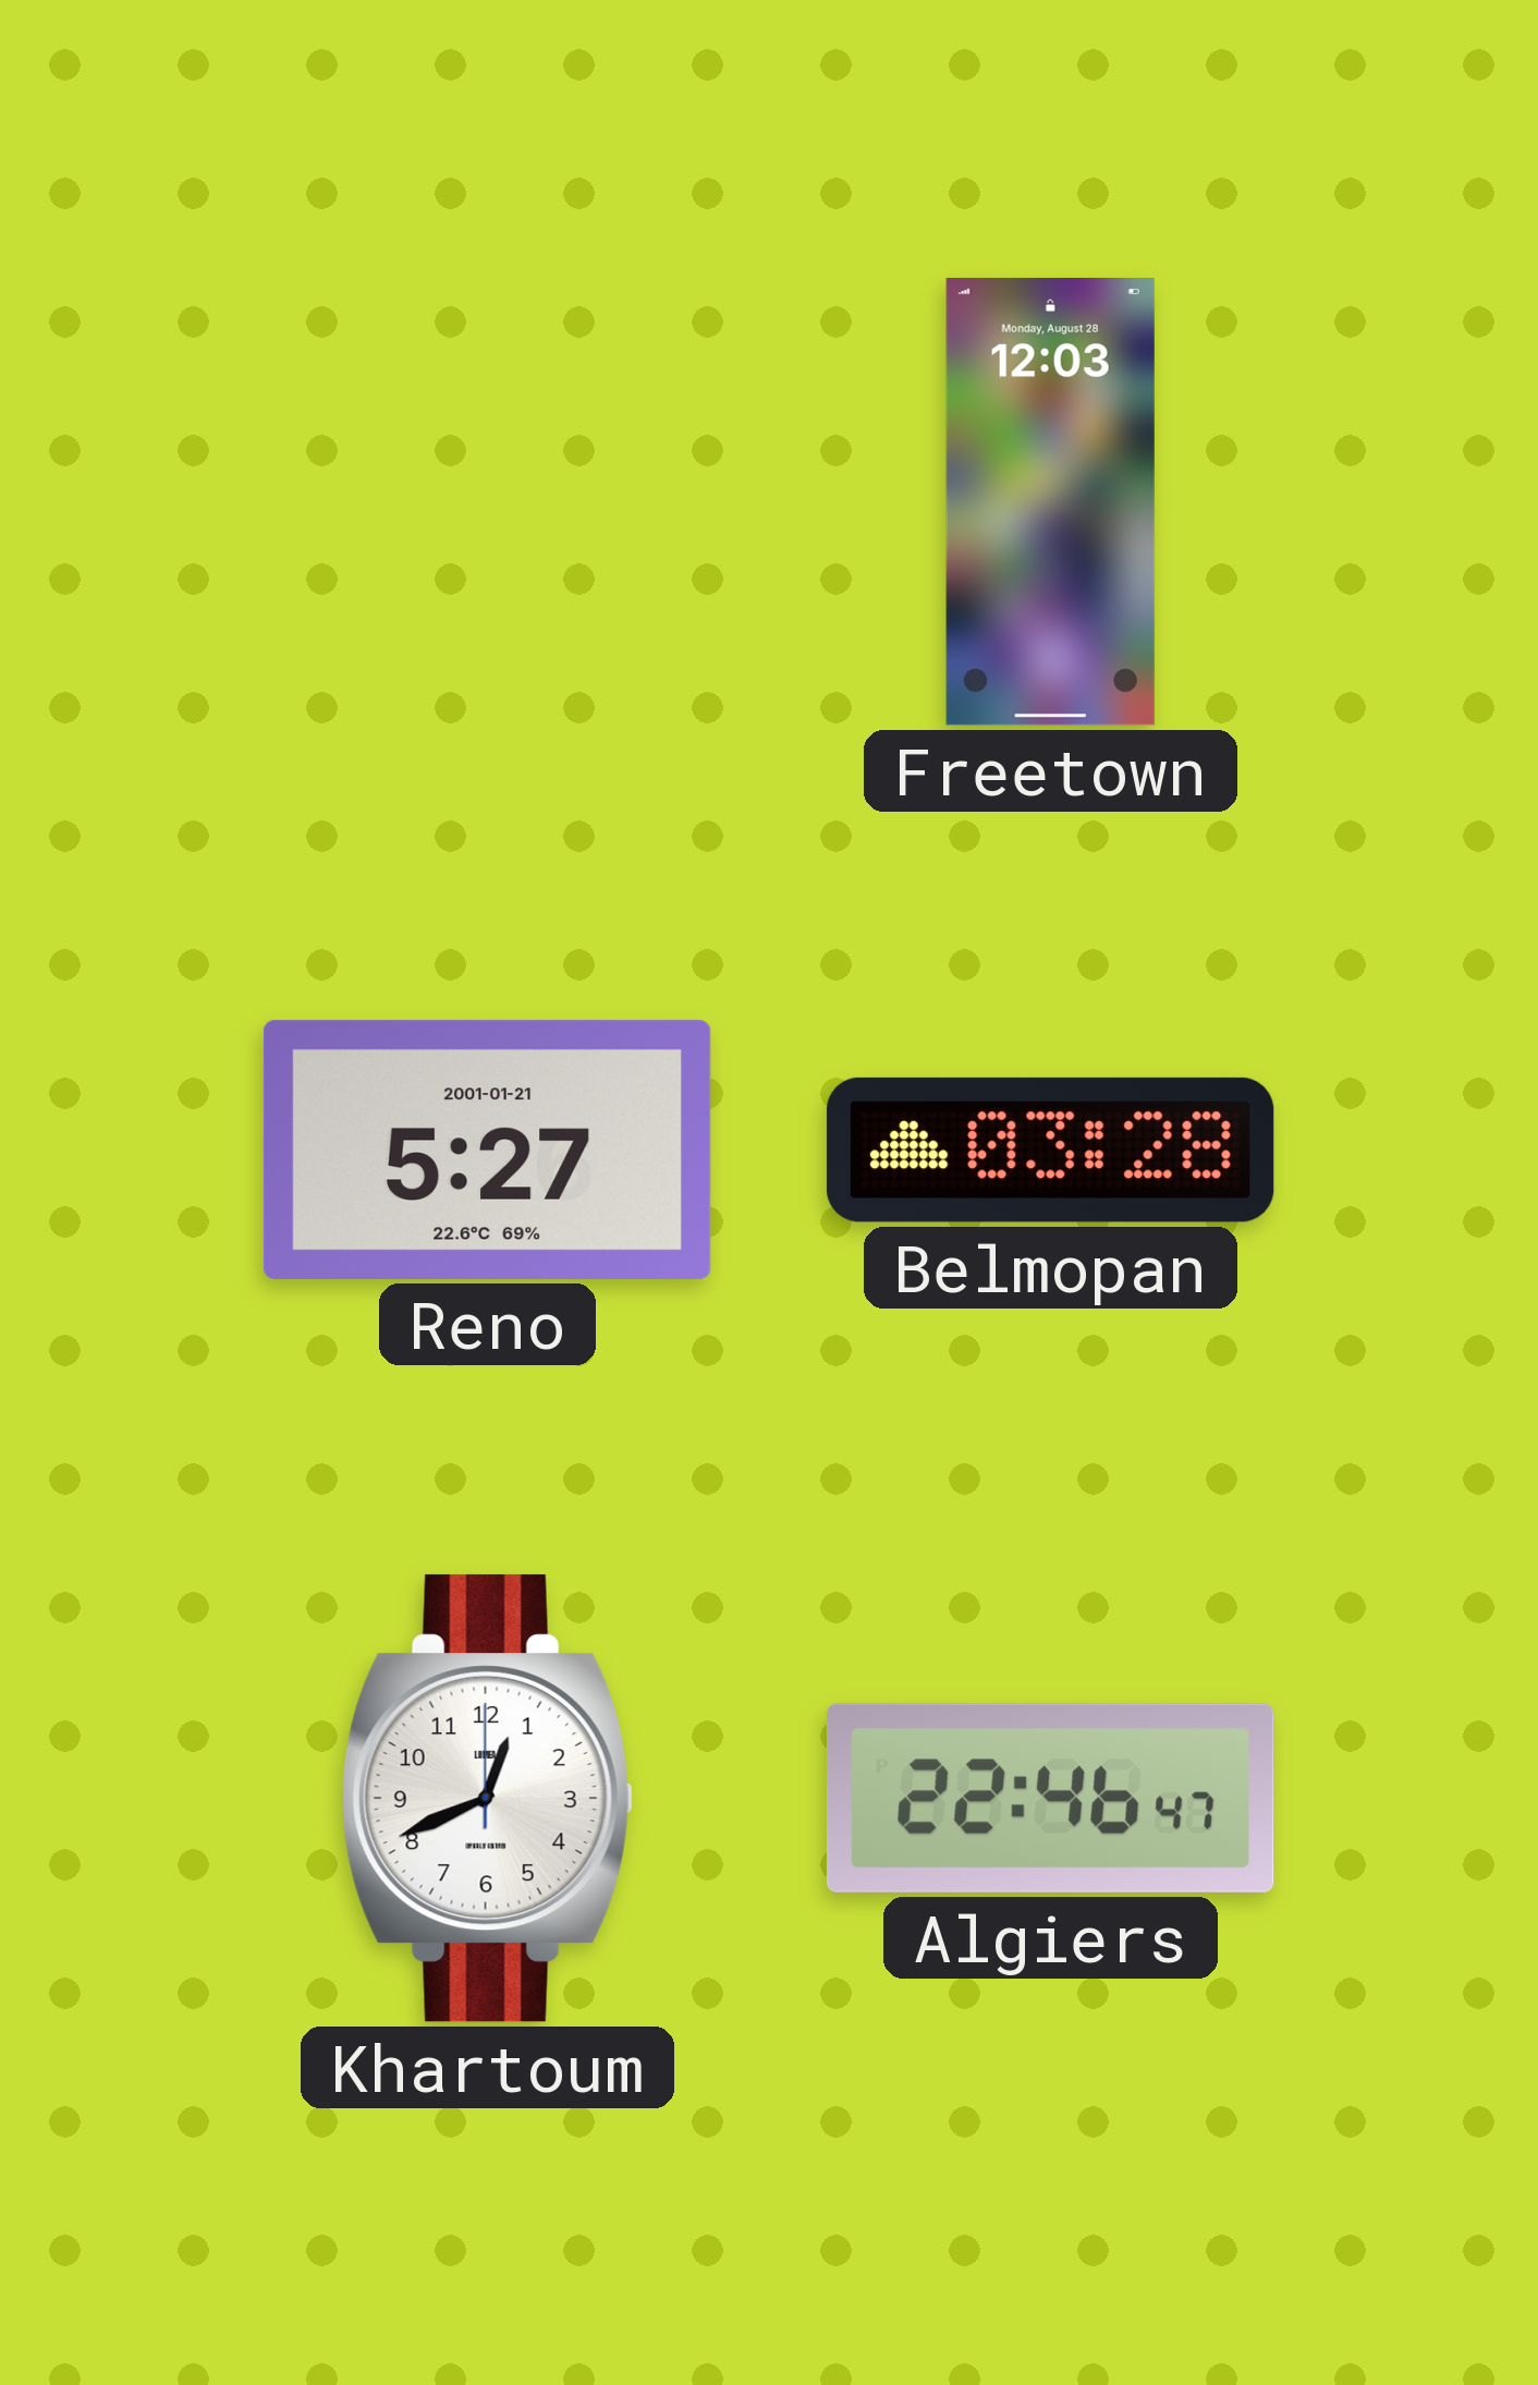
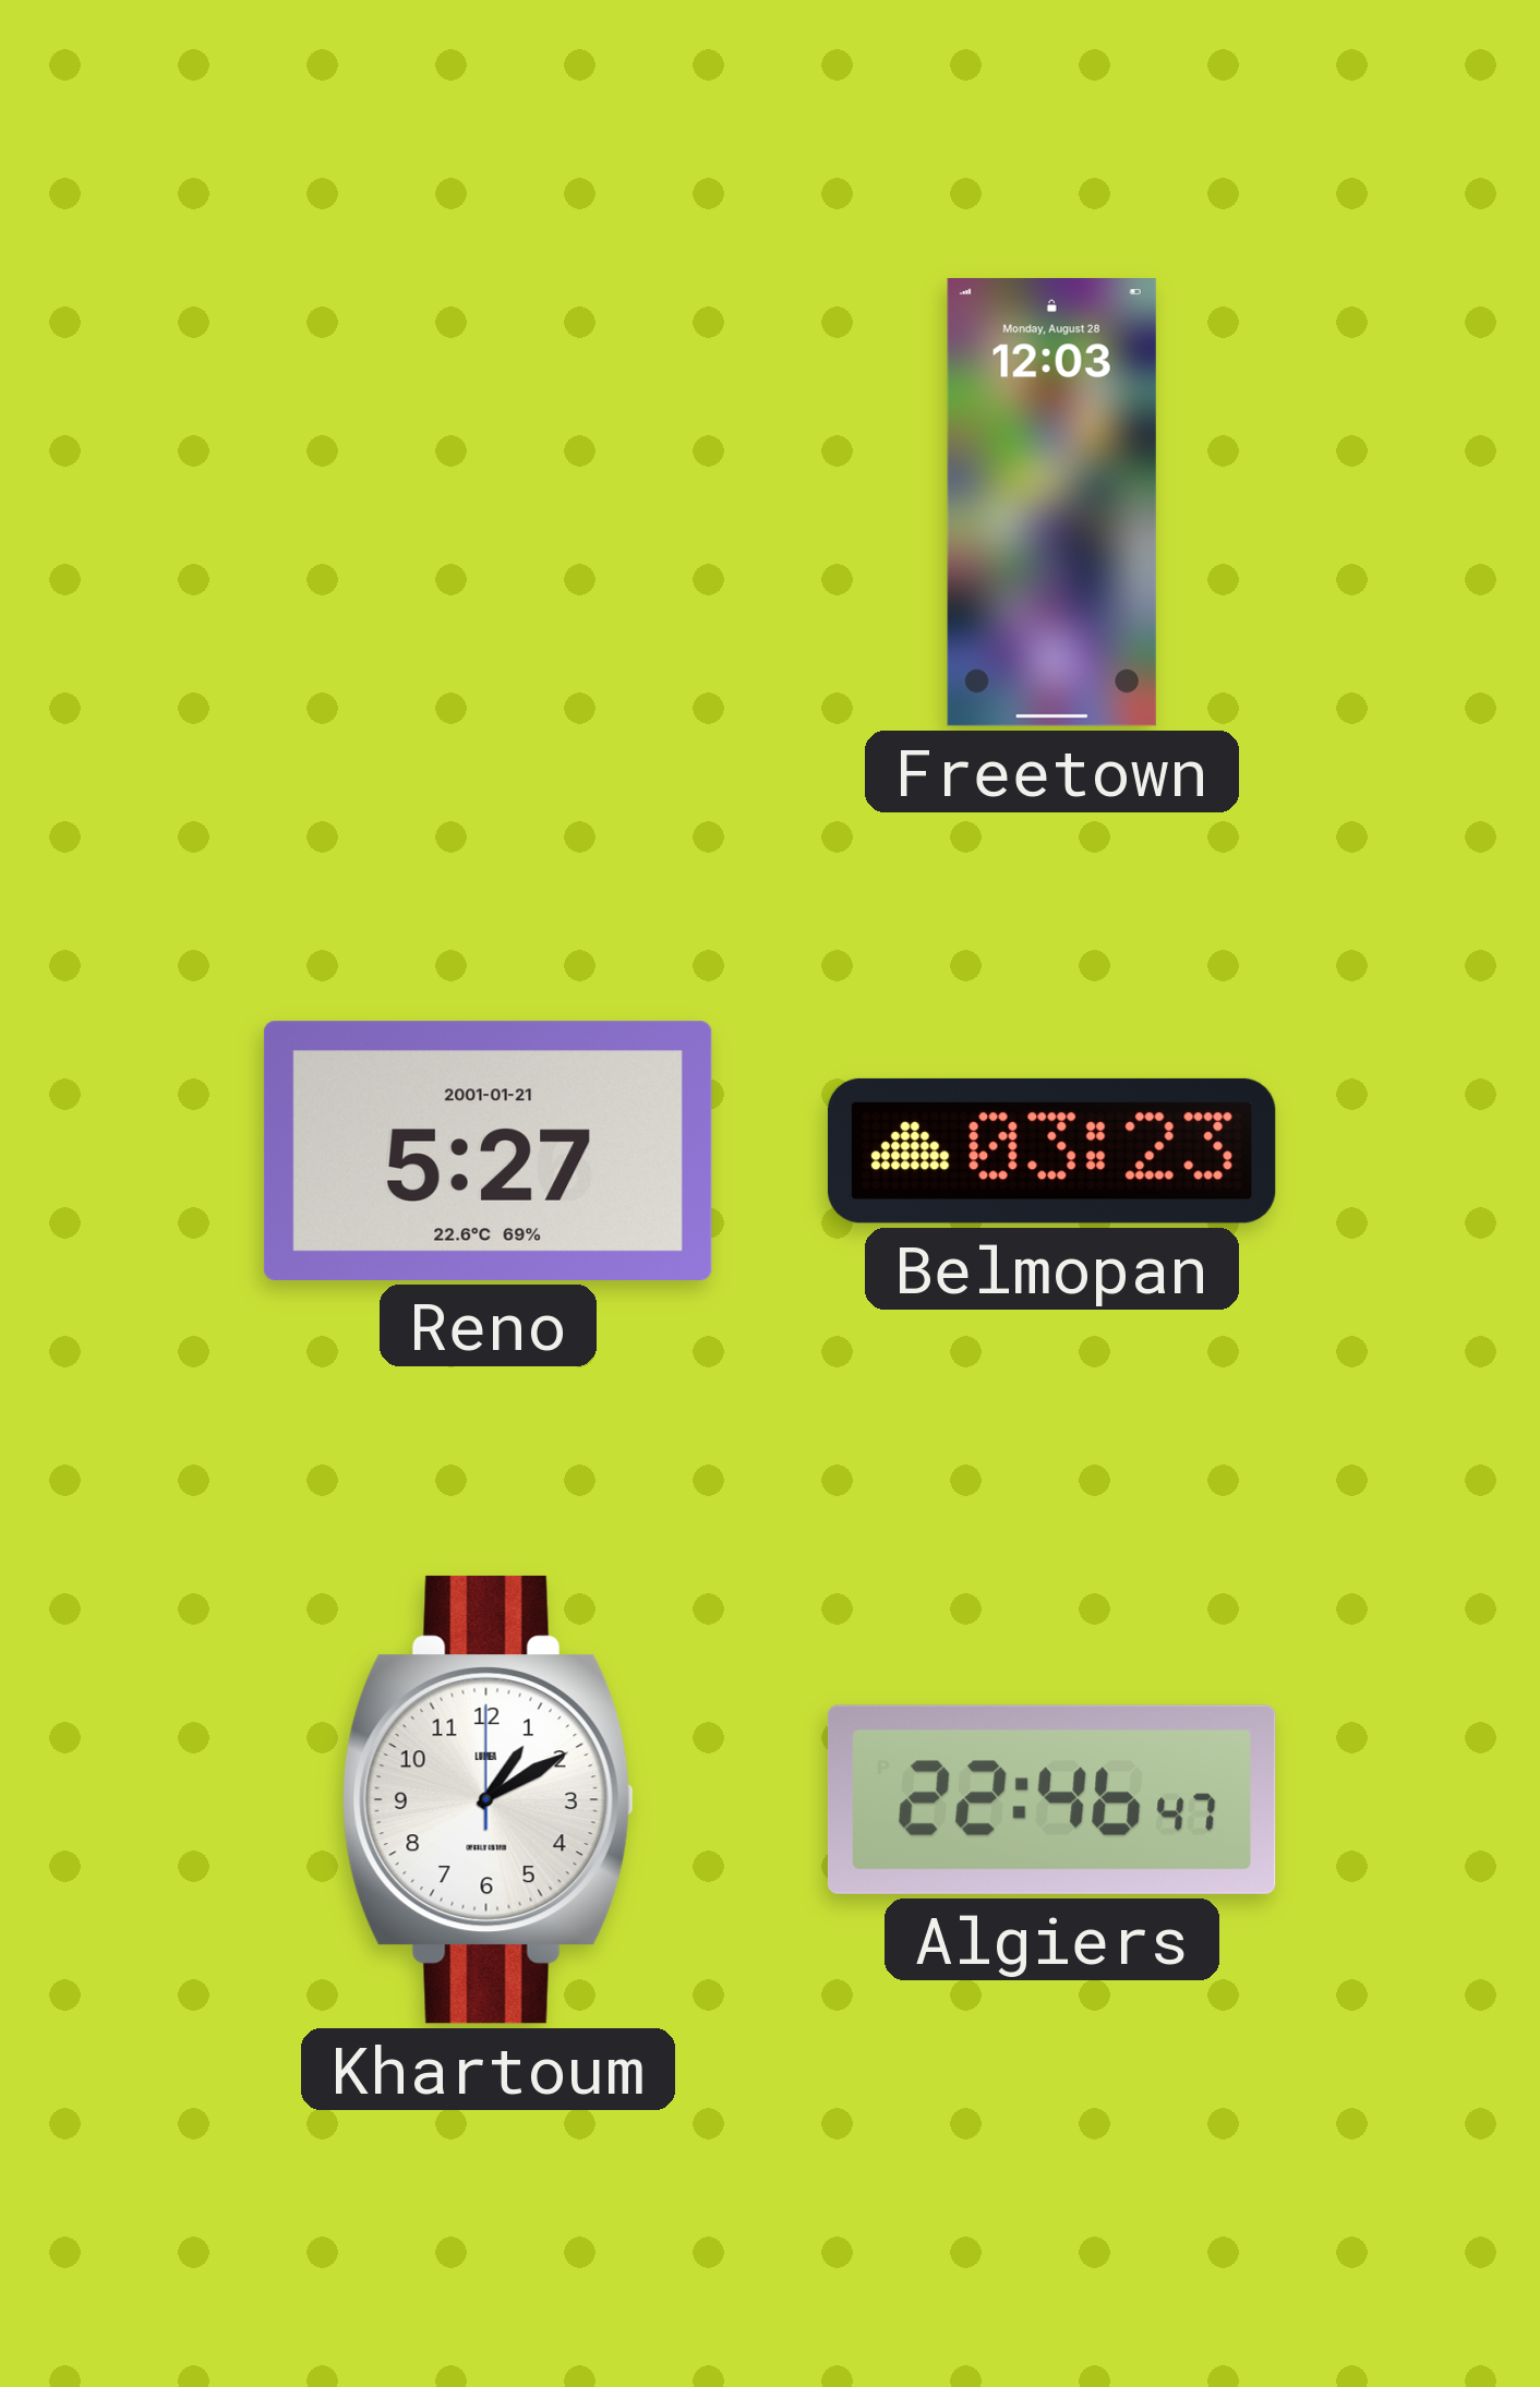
Belmopan: 03:28 -> 03:23
Khartoum: 12:41 -> 1:10
